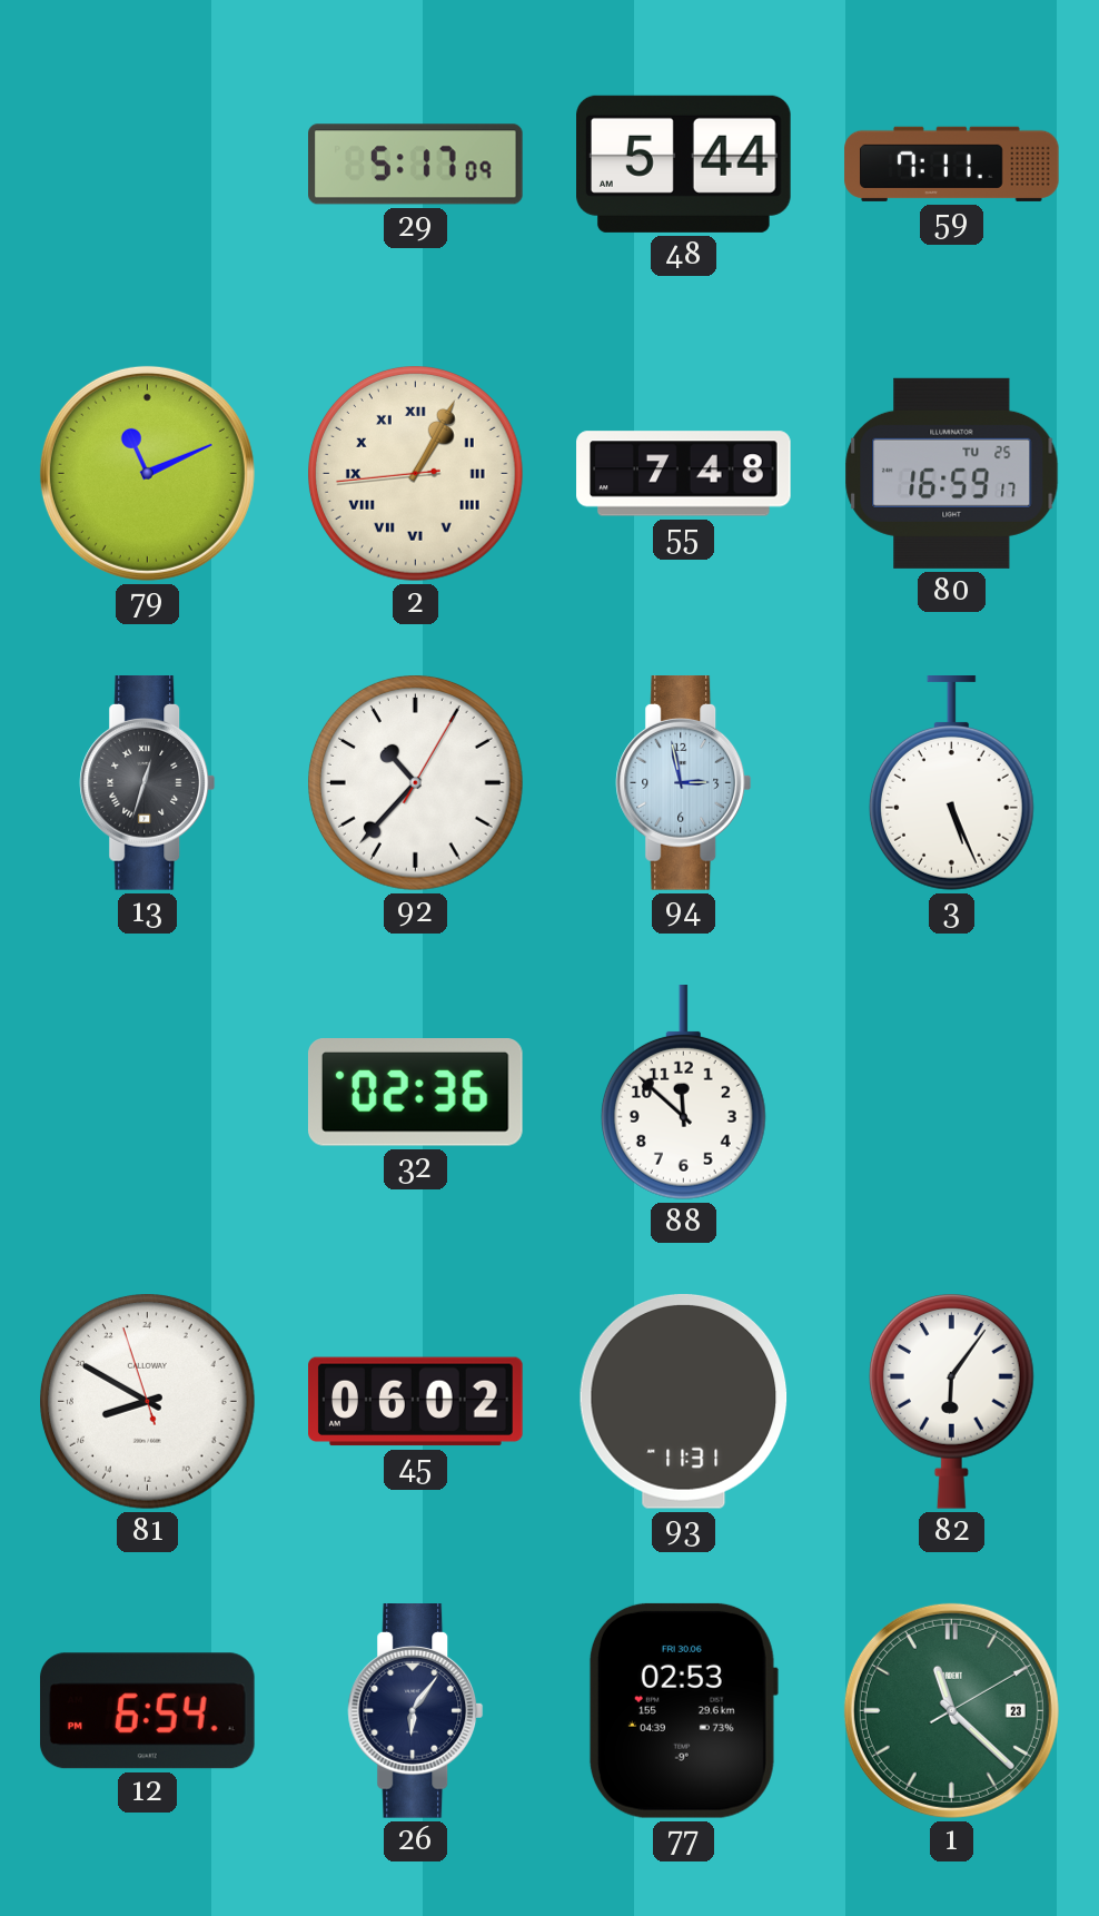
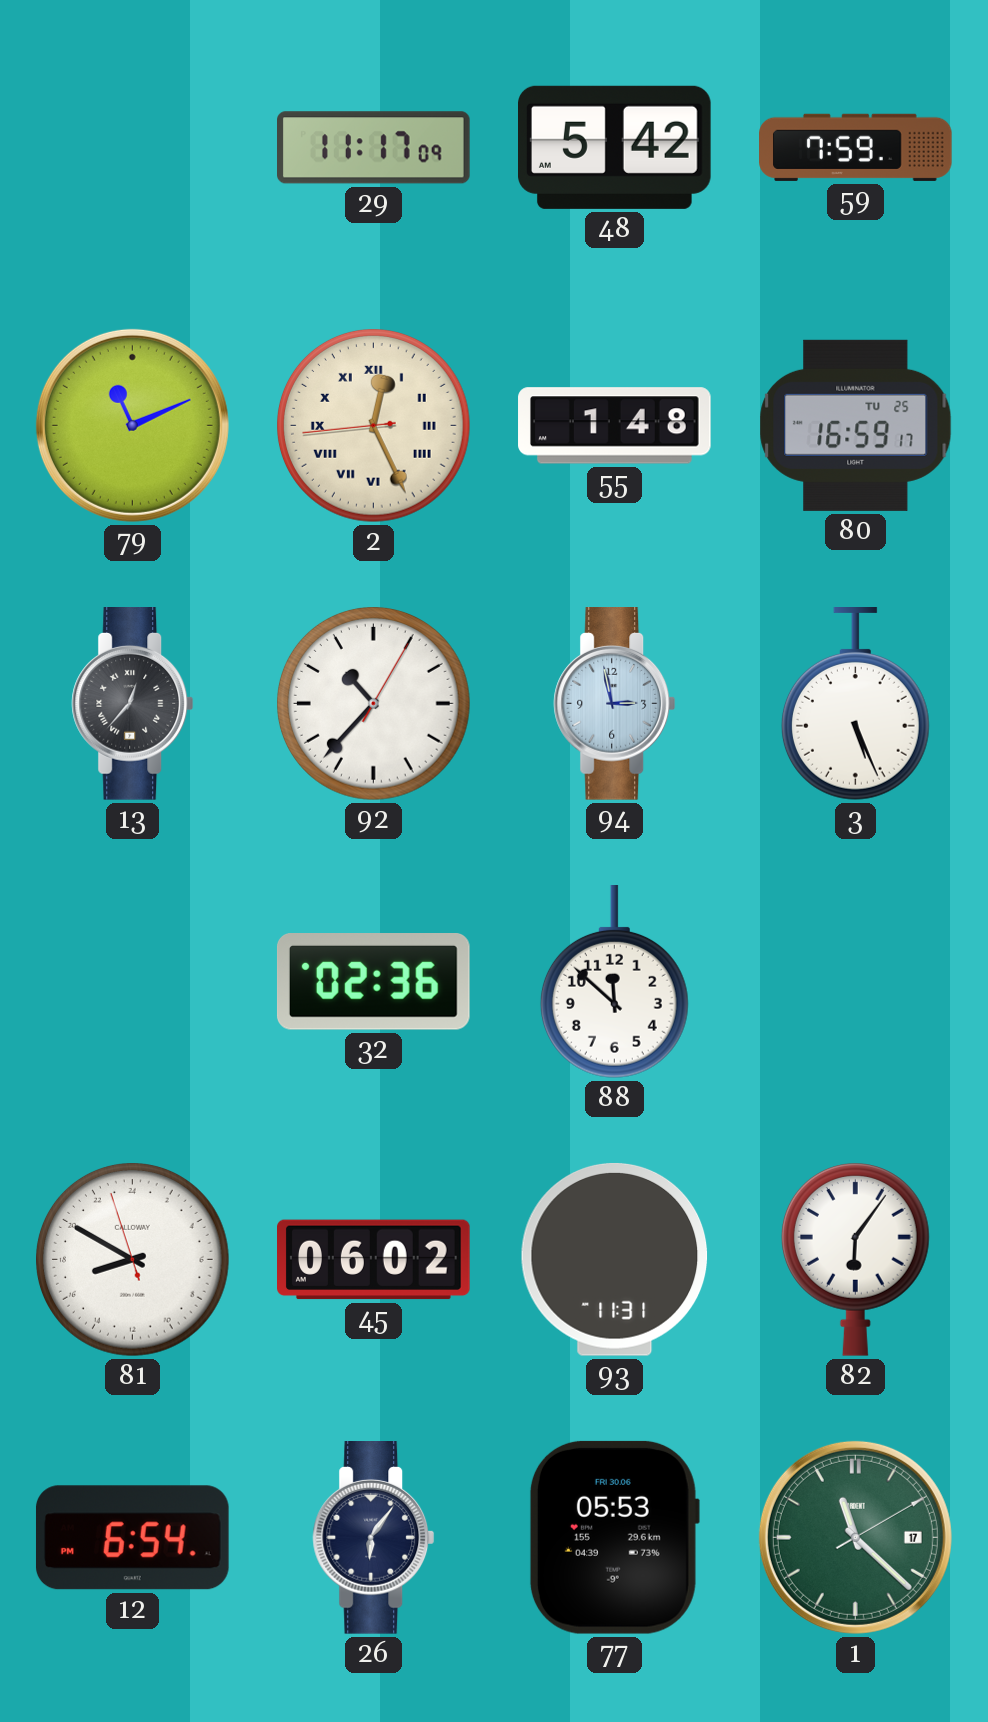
29: 5:17 -> 11:17
48: 5:44 -> 5:42
59: 7:11 -> 7:59
2: 1:04 -> 12:25
55: 7:48 -> 1:48
13: 12:33 -> 12:37
77: 02:53 -> 05:53
1 date: 23 -> 17
